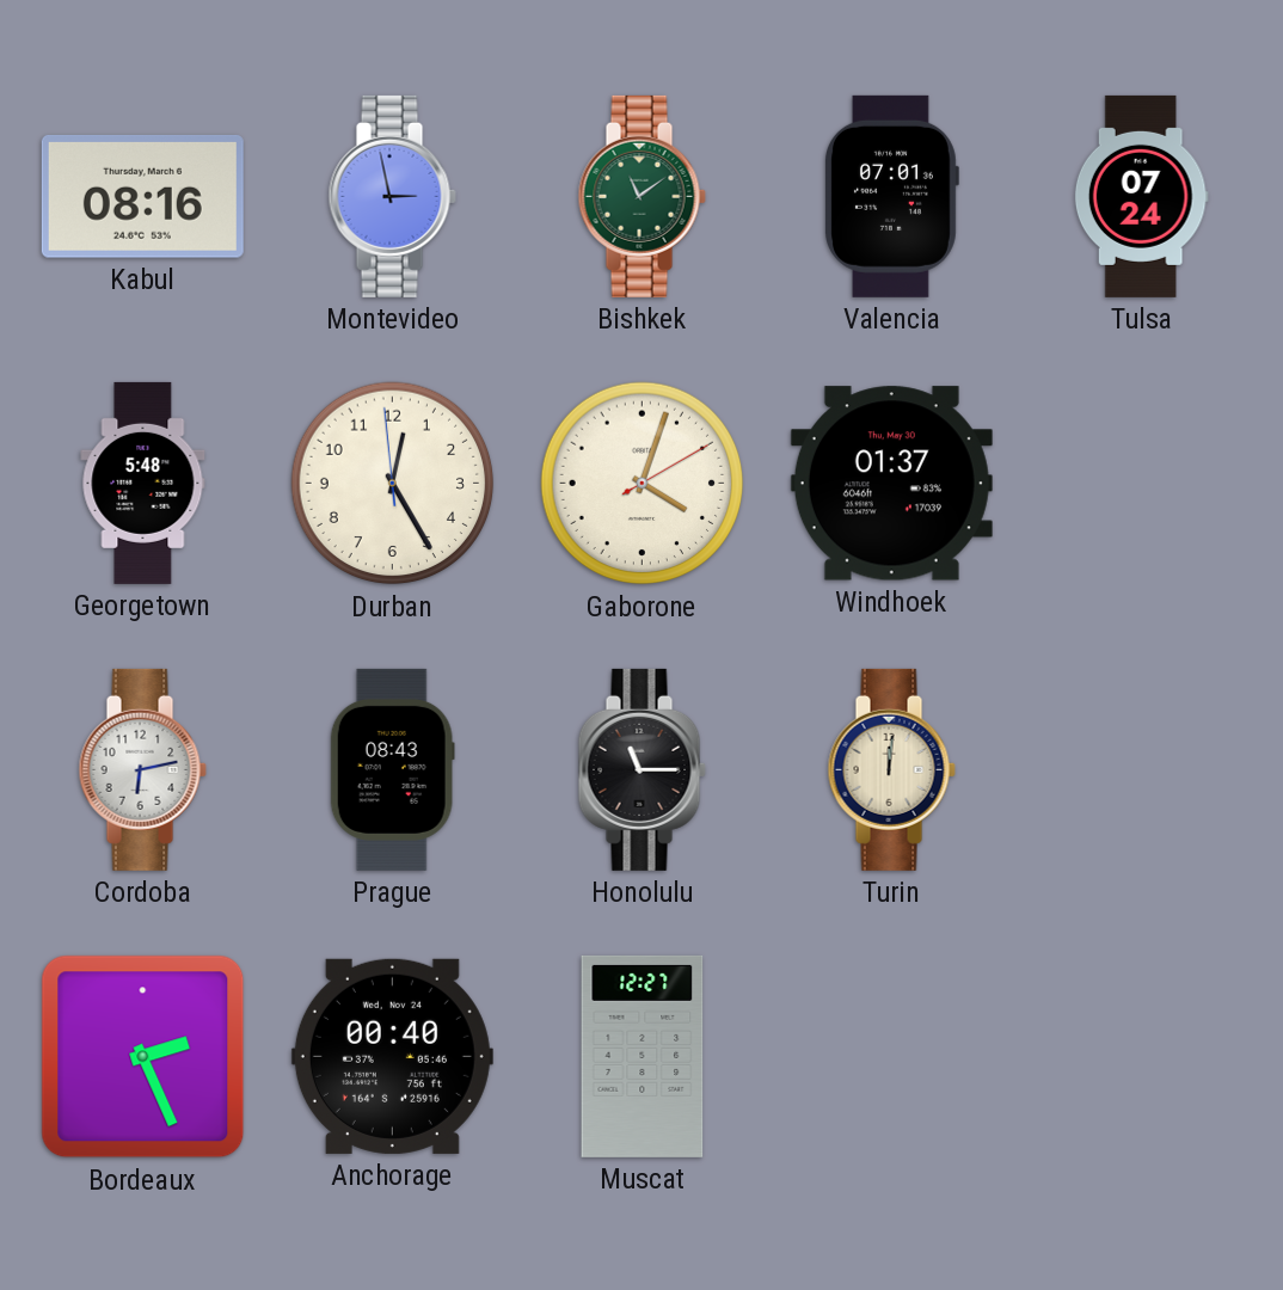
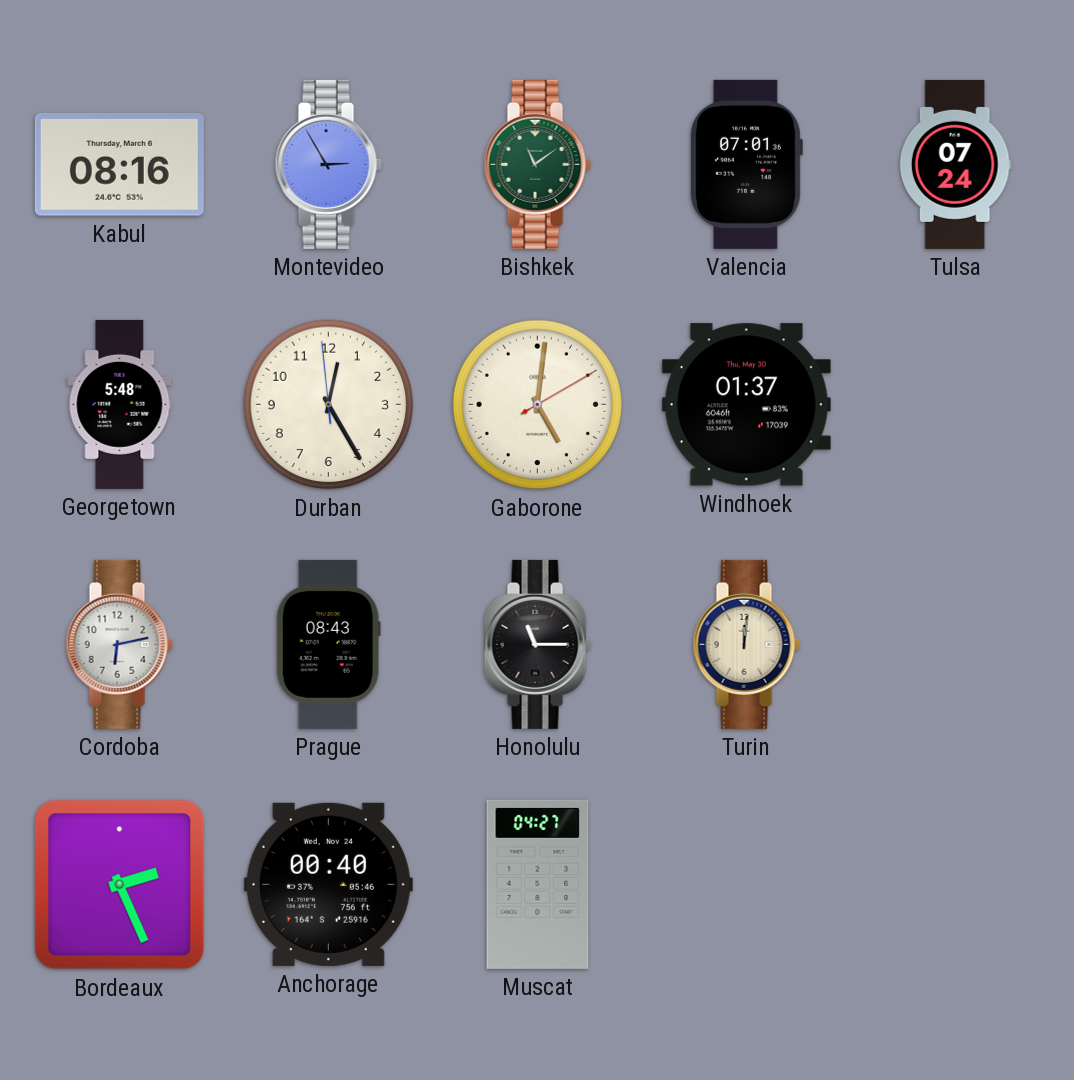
Montevideo: 2:58 -> 2:55
Gaborone: 4:03 -> 5:01
Muscat: 12:27 -> 04:27
